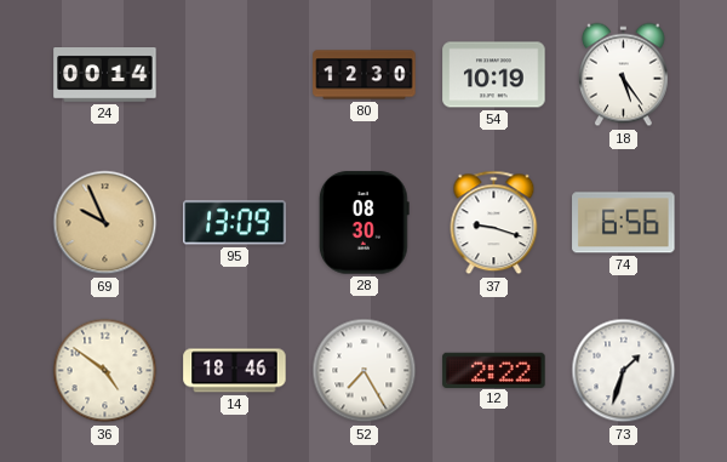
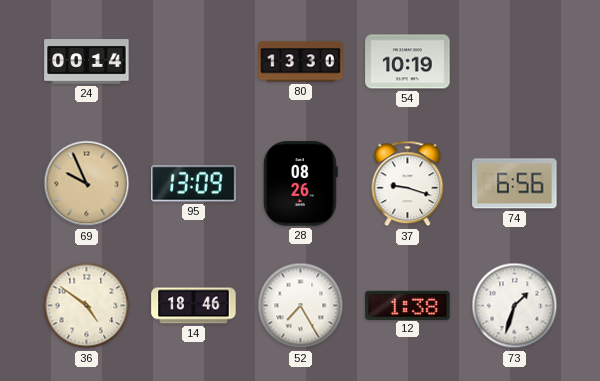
80: 12:30 -> 13:30
18: 5:24 -> none
28: 08:30 -> 08:26
12: 2:22 -> 1:38
